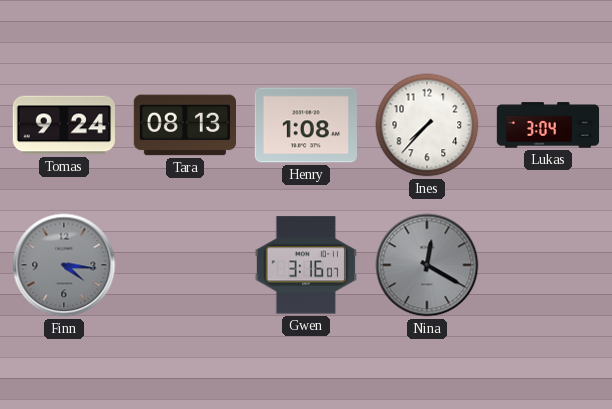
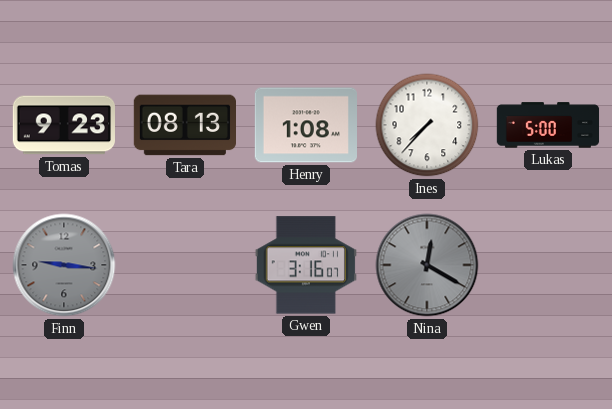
Tomas: 9:24 -> 9:23
Lukas: 3:04 -> 5:00
Finn: 4:16 -> 9:16
